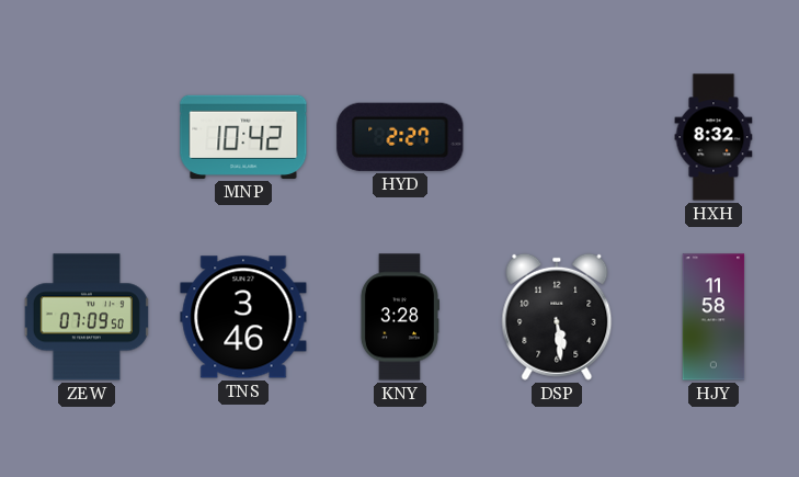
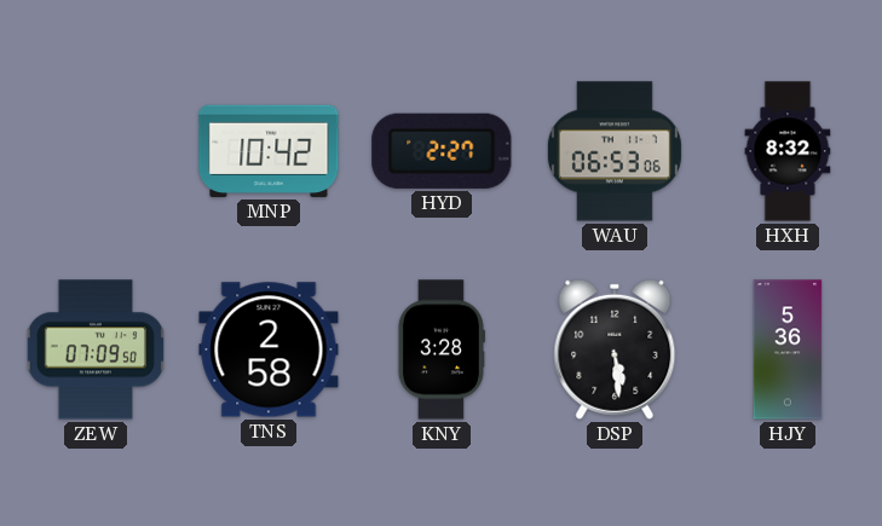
WAU: none -> 06:53
TNS: 3:46 -> 2:58
HJY: 11:58 -> 5:36
